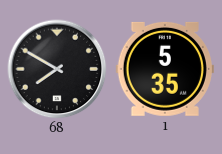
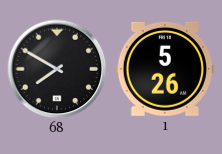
1: 5:35 -> 5:26
